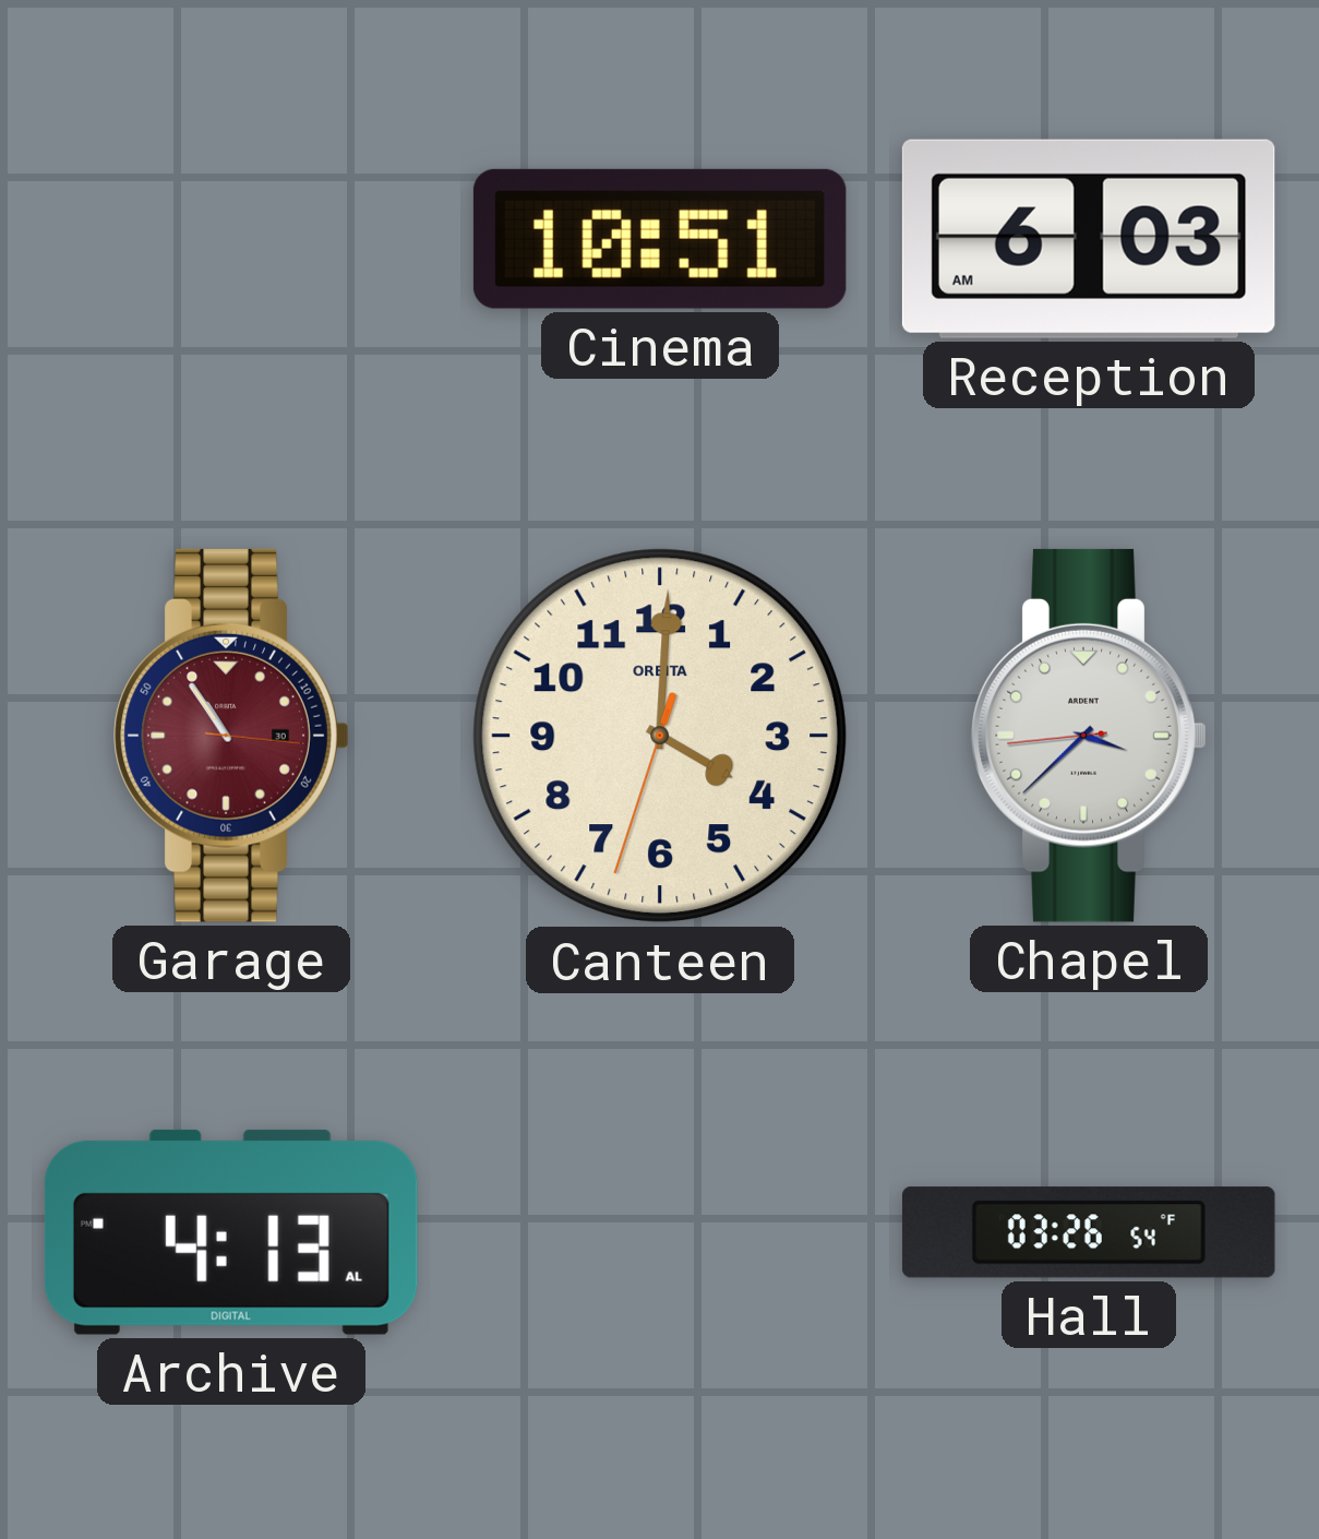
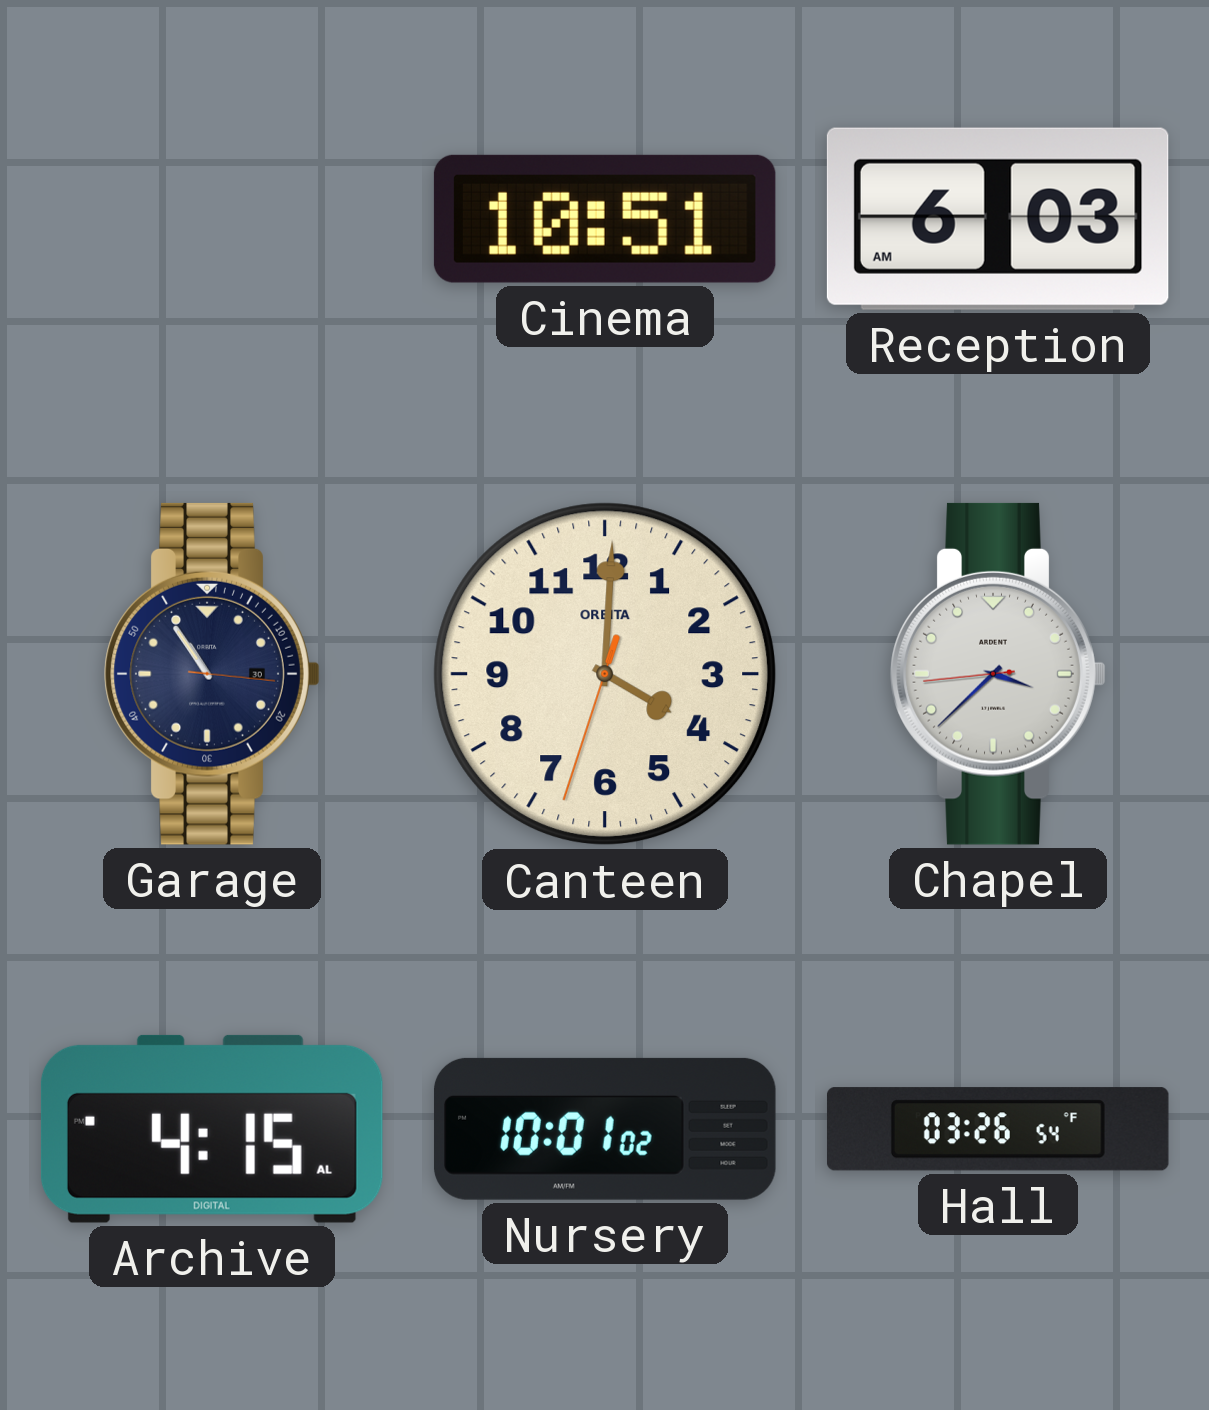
Garage dial: burgundy -> navy
Archive: 4:13 -> 4:15
Nursery: none -> 10:01
